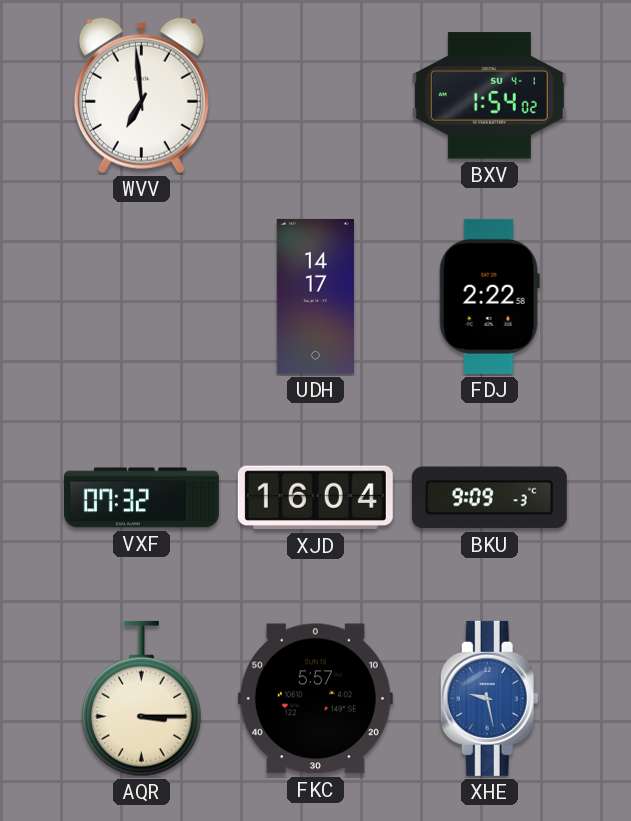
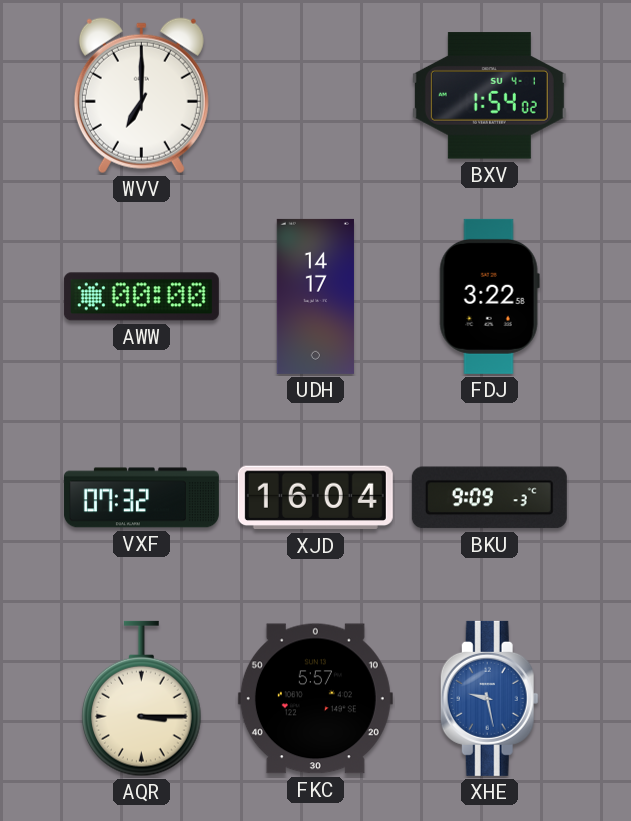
WVV: 6:59 -> 7:00
AWW: none -> 00:00
FDJ: 2:22 -> 3:22
